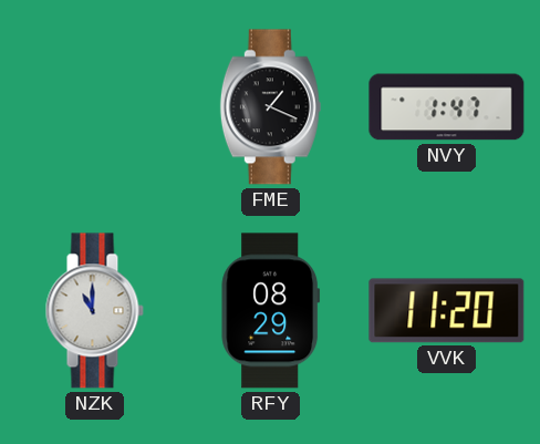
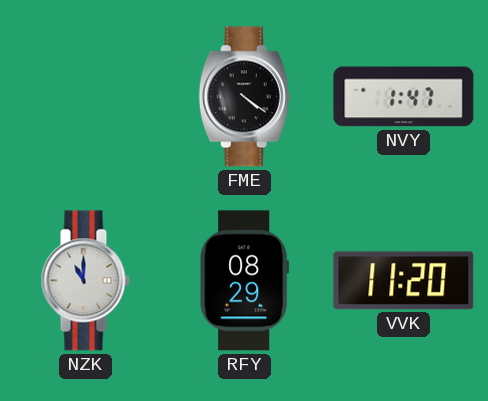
FME: 1:19 -> 4:21
